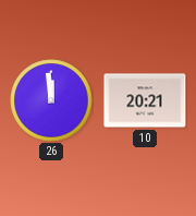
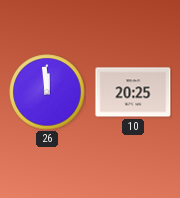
10: 20:21 -> 20:25
